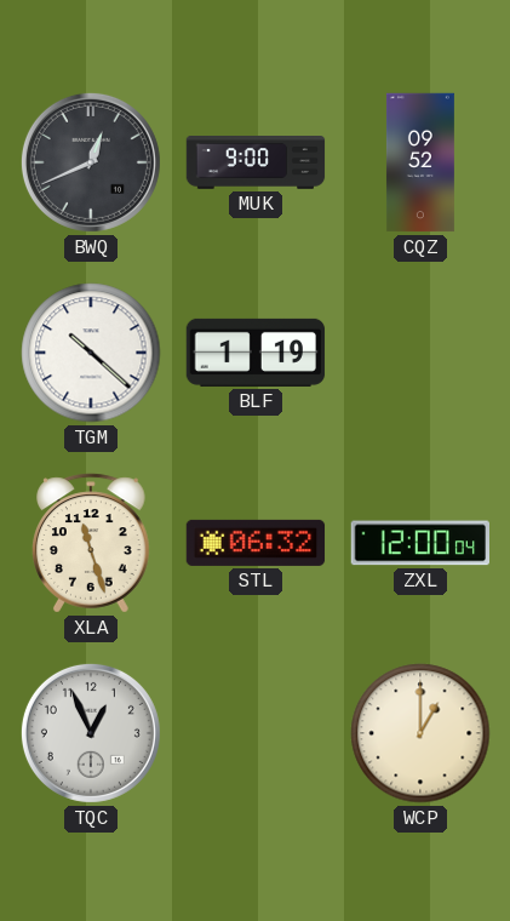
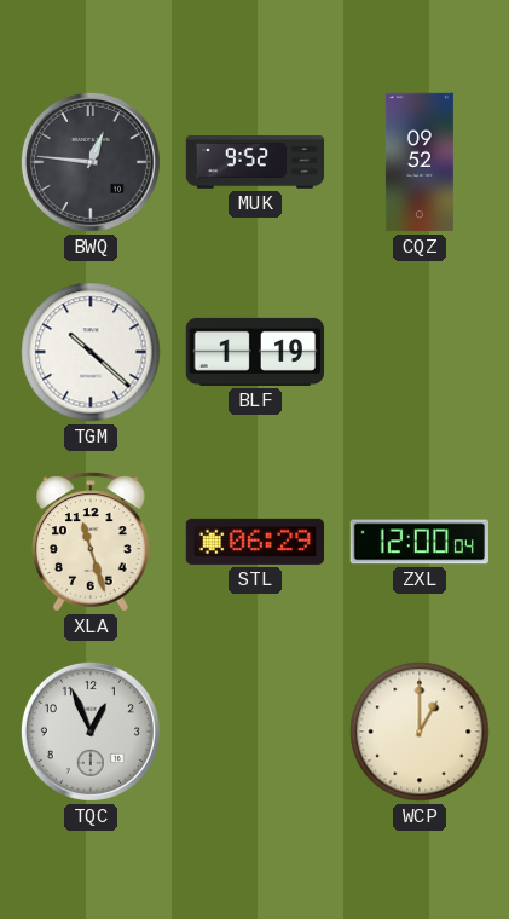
BWQ: 12:41 -> 12:46
MUK: 9:00 -> 9:52
STL: 06:32 -> 06:29
